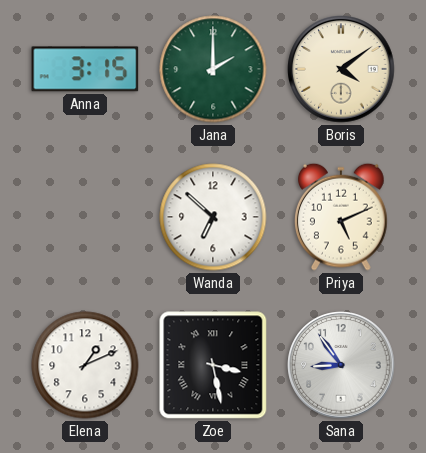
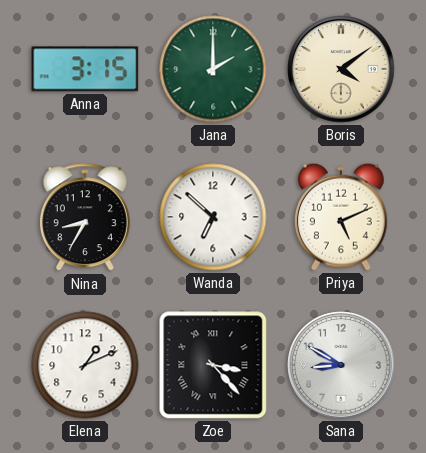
Nina: none -> 8:35
Zoe: 3:28 -> 3:23
Sana: 8:54 -> 8:50
